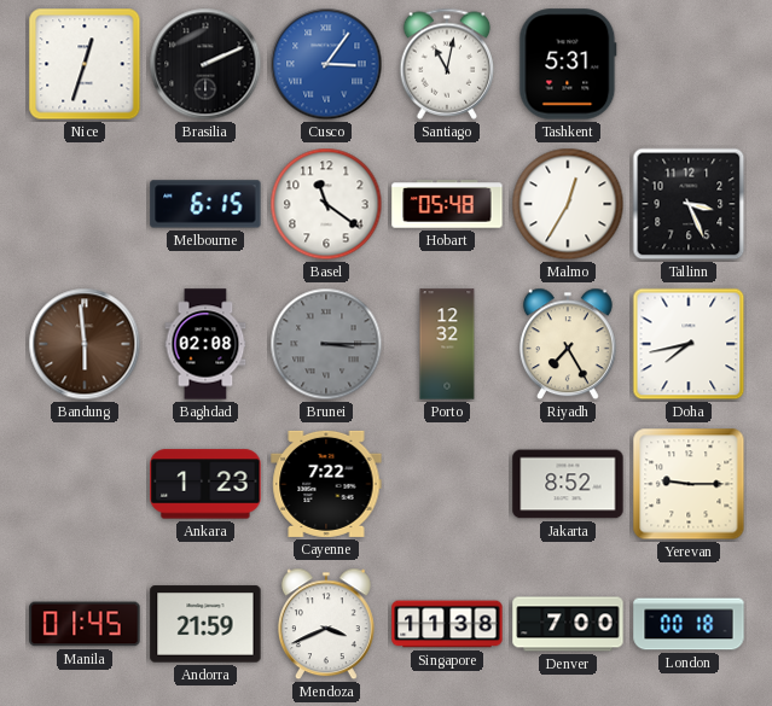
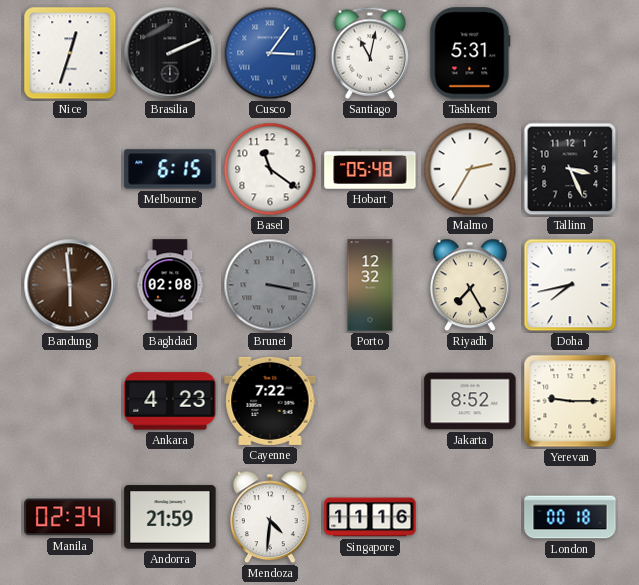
Malmo: 12:35 -> 2:35
Brunei: 3:15 -> 3:17
Ankara: 1:23 -> 4:23
Manila: 01:45 -> 02:34
Mendoza: 3:41 -> 4:31
Singapore: 11:38 -> 11:16
Denver: 7:00 -> none
